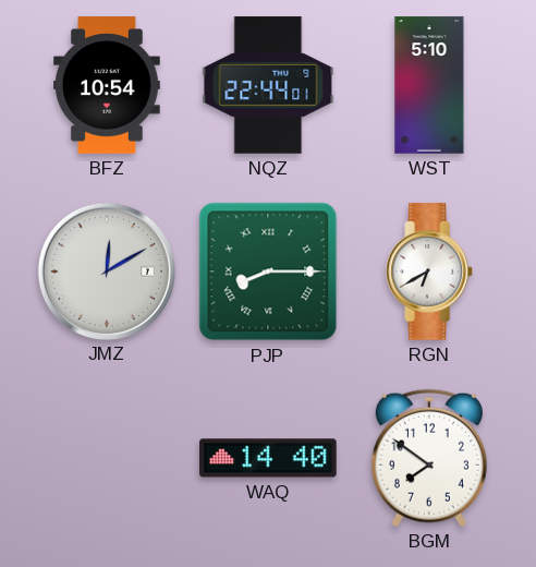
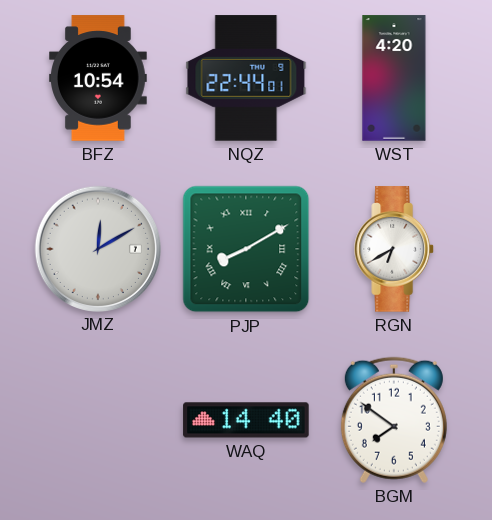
WST: 5:10 -> 4:20
PJP: 8:15 -> 8:10
